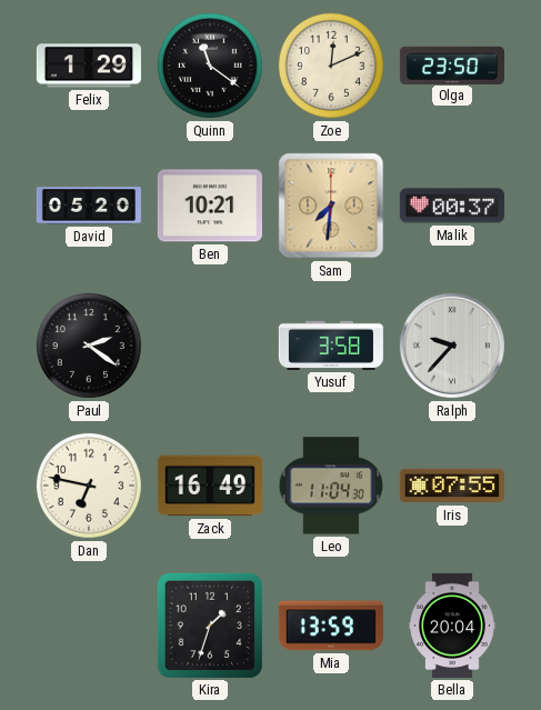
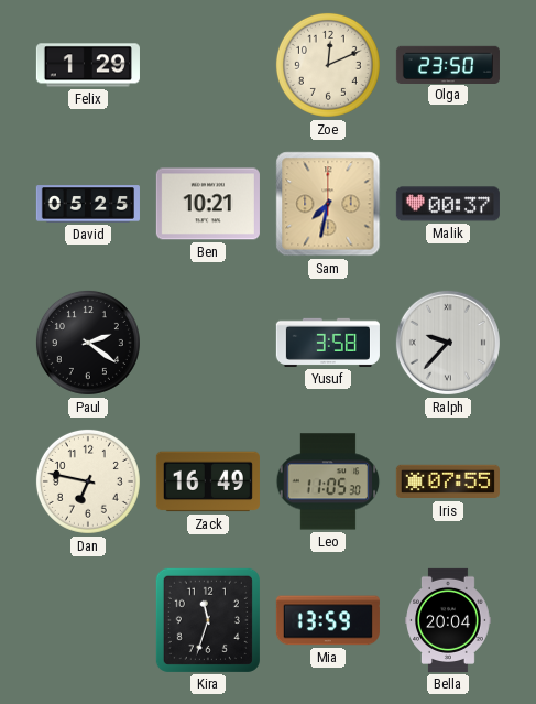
Quinn: 11:21 -> none
David: 05:20 -> 05:25
Sam: 7:31 -> 7:32
Leo: 11:04 -> 11:05
Kira: 1:33 -> 11:33
